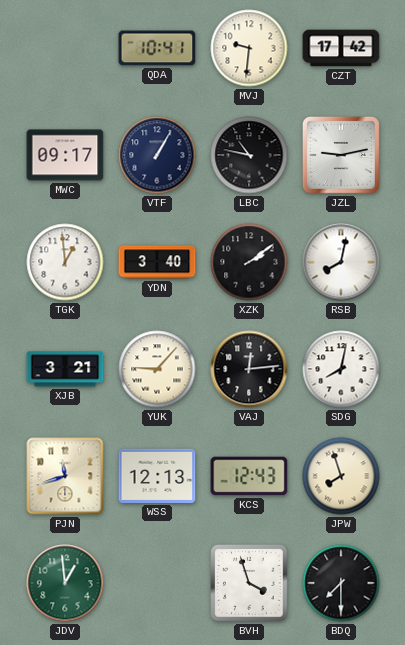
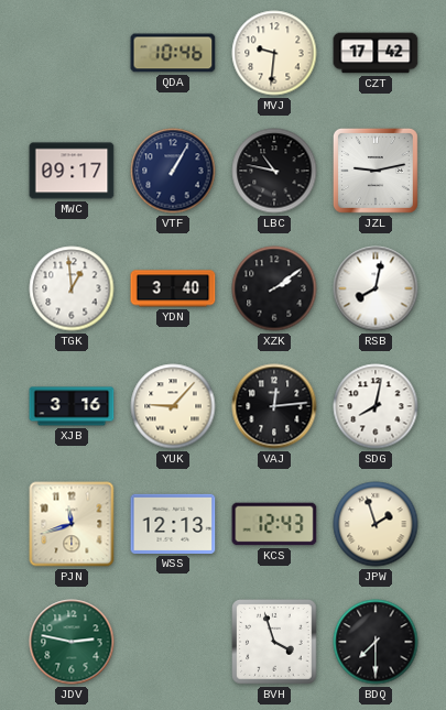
QDA: 10:41 -> 10:46
XJB: 3:21 -> 3:16
JPW: 7:57 -> 1:57
JDV: 12:59 -> 2:47
